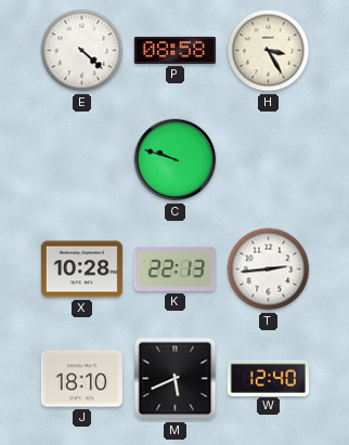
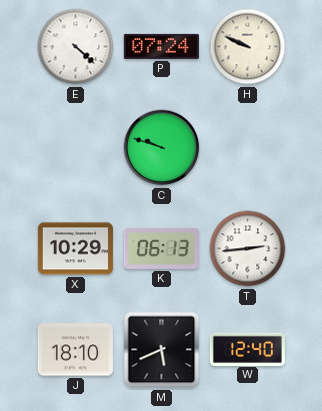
P: 08:58 -> 07:24
H: 3:25 -> 9:49
X: 10:28 -> 10:29
K: 22:13 -> 06:13
